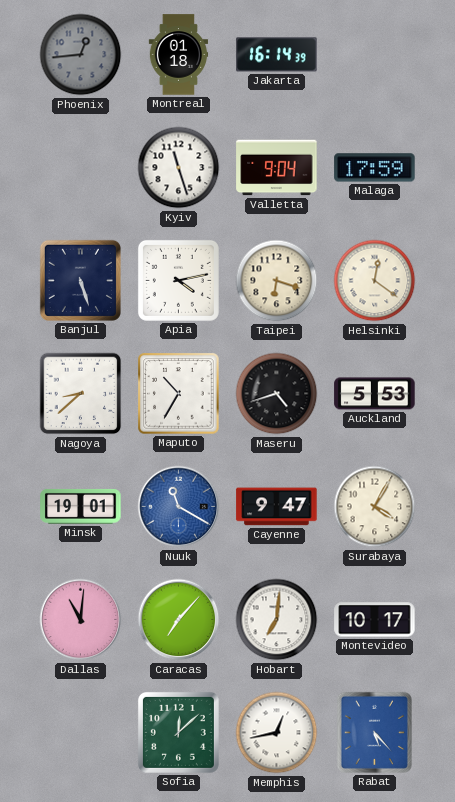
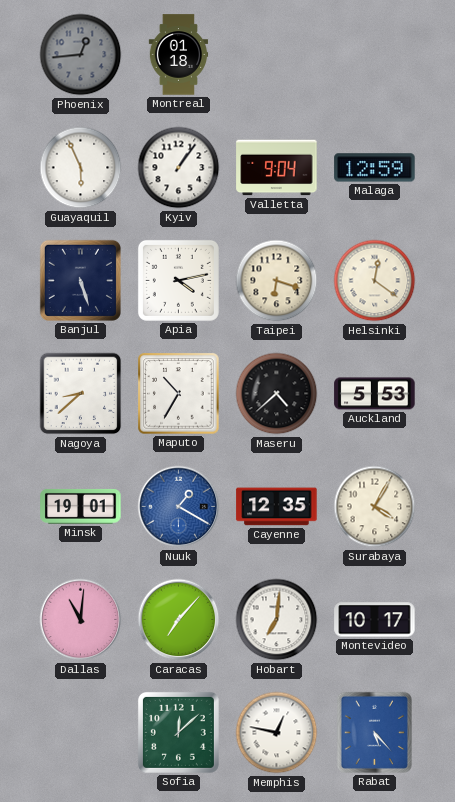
Jakarta: 16:14 -> none
Guayaquil: none -> 5:56
Kyiv: 11:27 -> 1:06
Malaga: 17:59 -> 12:59
Maseru: 4:42 -> 4:38
Nuuk: 11:20 -> 1:20
Cayenne: 9:47 -> 12:35
Memphis: 12:43 -> 12:47
